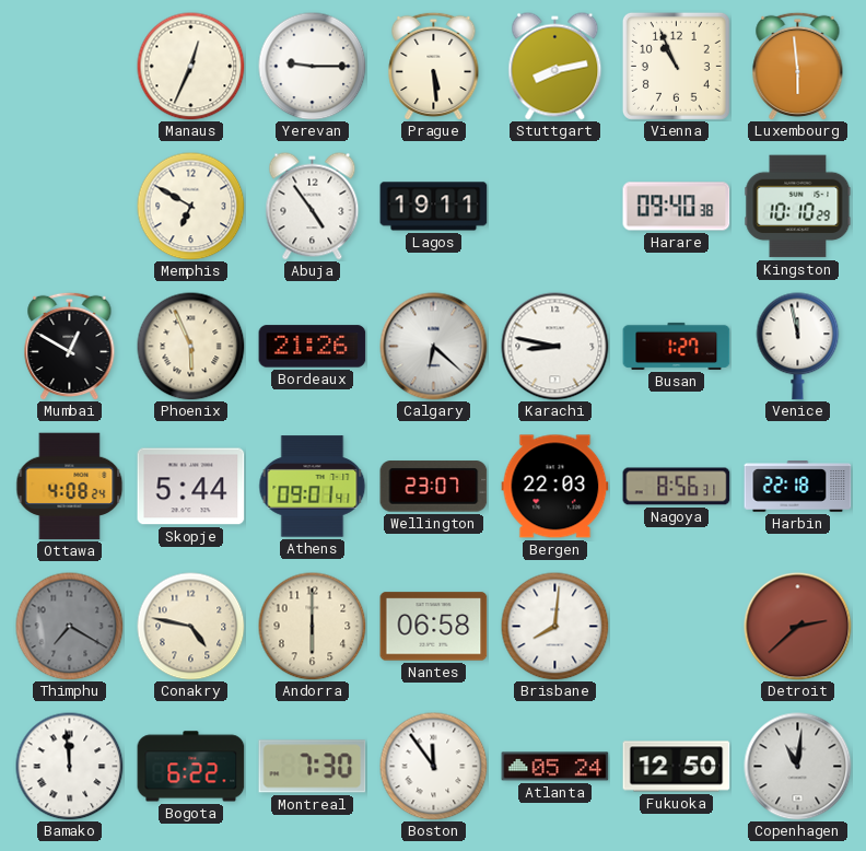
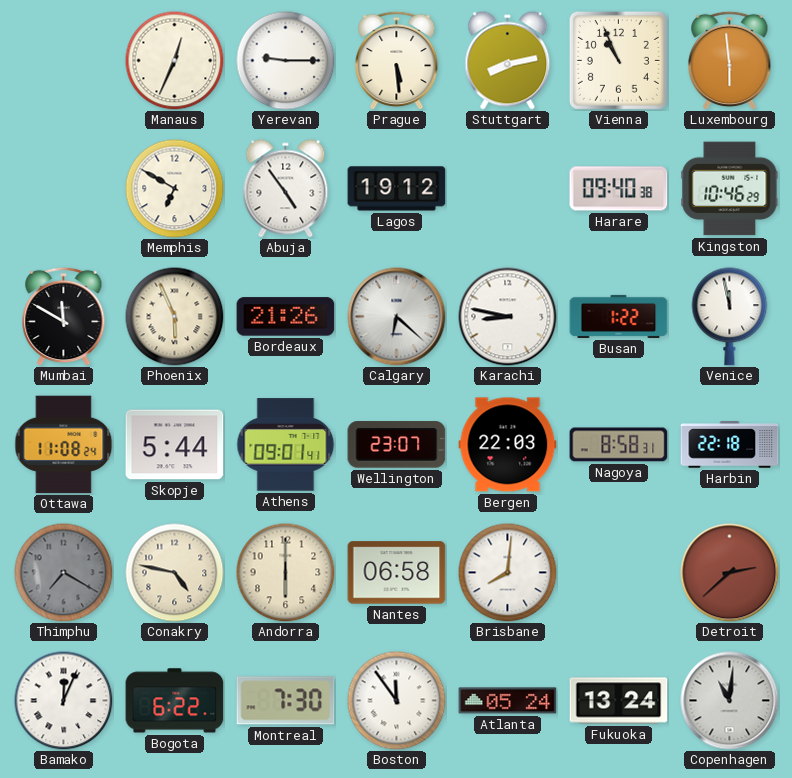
Lagos: 19:11 -> 19:12
Kingston: 10:10 -> 10:46
Mumbai: 12:50 -> 11:50
Busan: 1:27 -> 1:22
Ottawa: 4:08 -> 11:08
Nagoya: 8:56 -> 8:58
Bamako: 11:59 -> 12:04
Fukuoka: 12:50 -> 13:24
